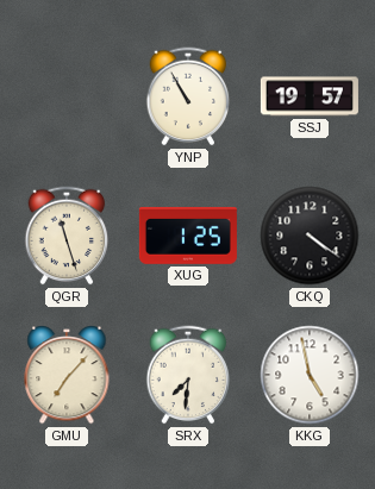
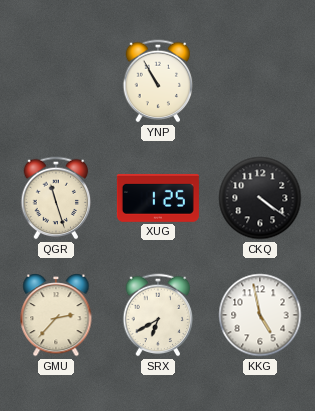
SSJ: 19:57 -> none
GMU: 7:07 -> 2:37
SRX: 7:31 -> 6:40
